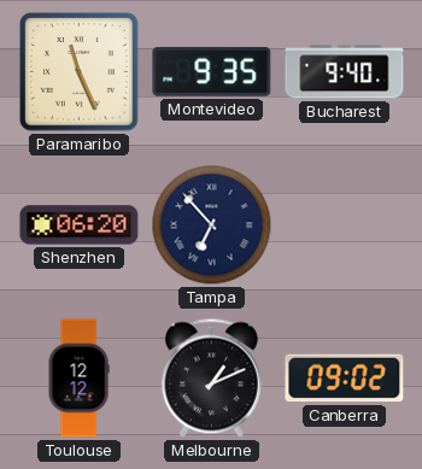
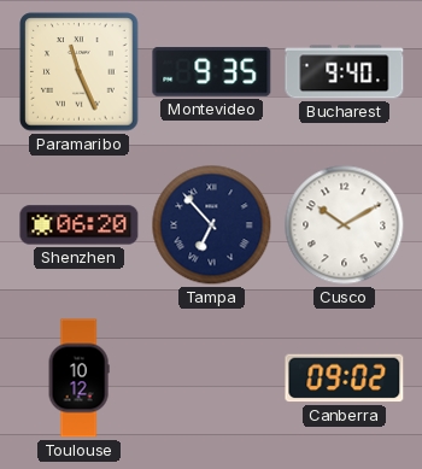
Cusco: none -> 10:10
Toulouse: 12:12 -> 10:12
Melbourne: 1:11 -> none
